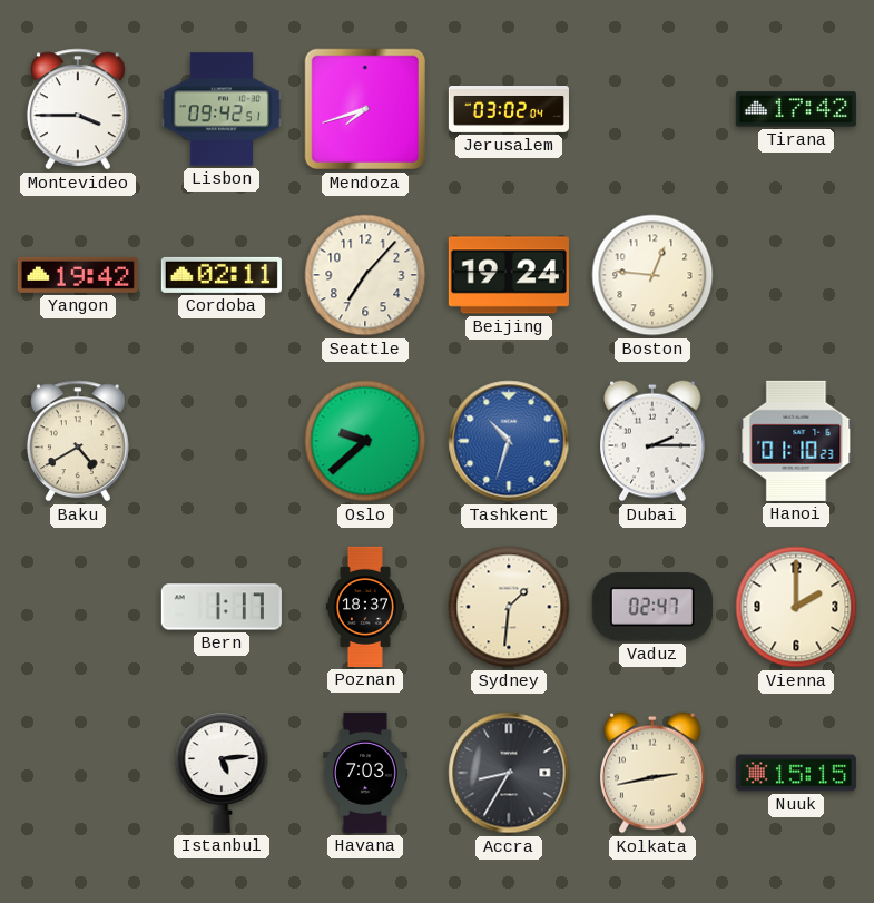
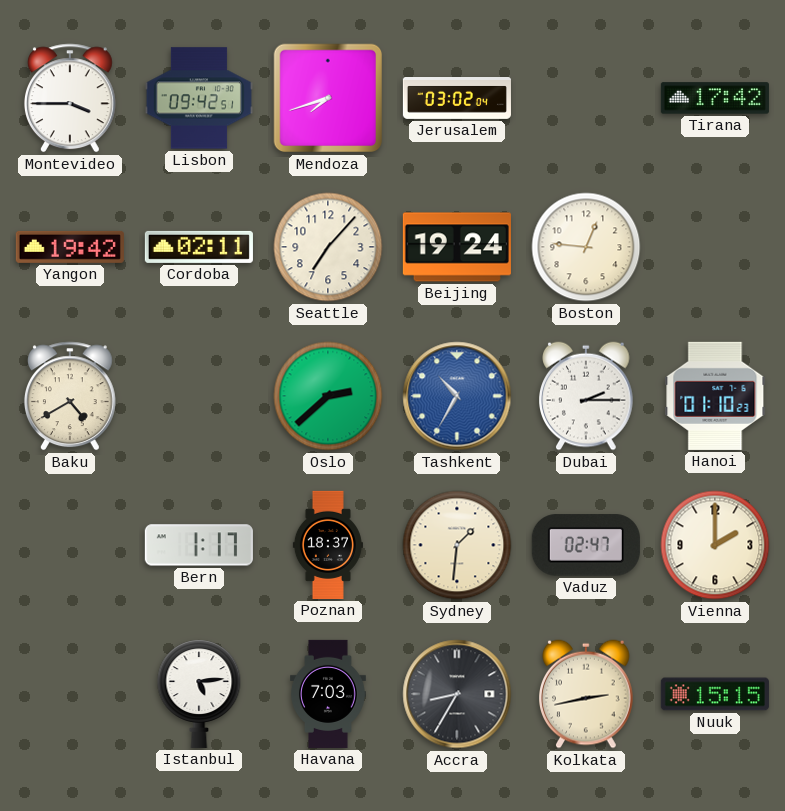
Oslo: 9:38 -> 2:38
Tashkent: 10:33 -> 10:35
